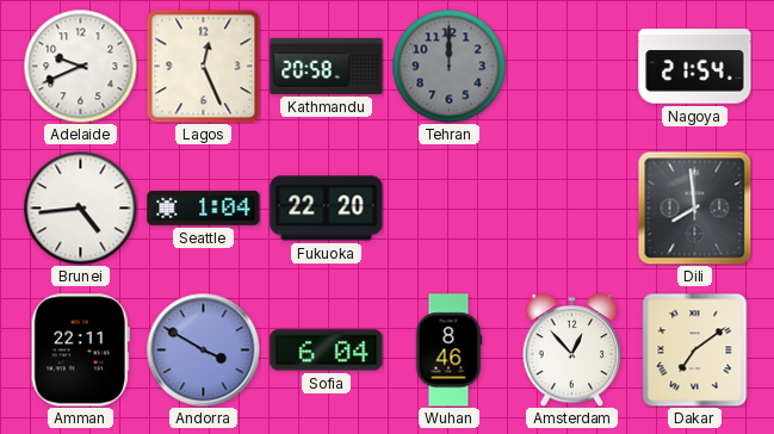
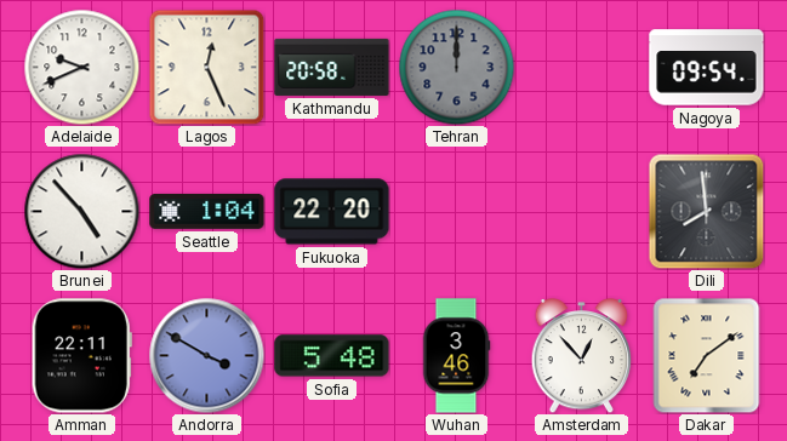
Nagoya: 21:54 -> 09:54
Brunei: 4:44 -> 4:53
Sofia: 6:04 -> 5:48
Wuhan: 8:46 -> 3:46
